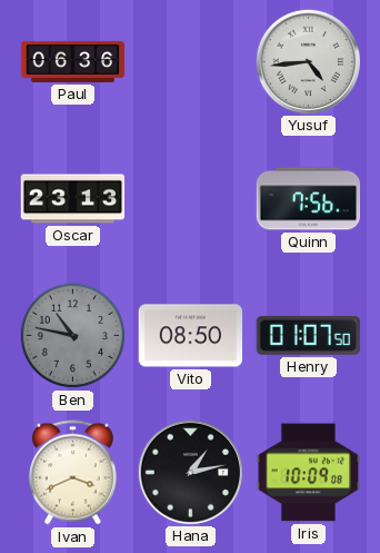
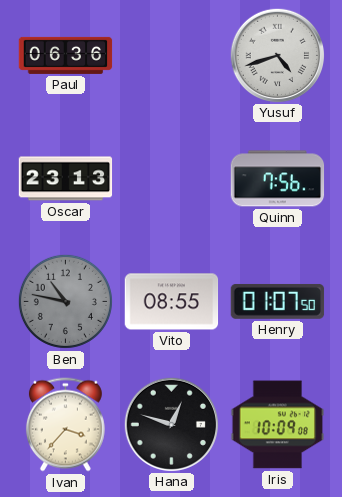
Yusuf: 4:44 -> 4:42
Vito: 08:50 -> 08:55
Ivan: 3:41 -> 3:37
Hana: 1:13 -> 12:48
